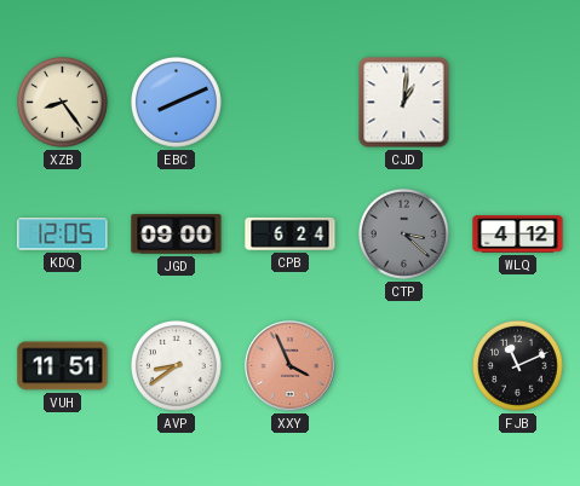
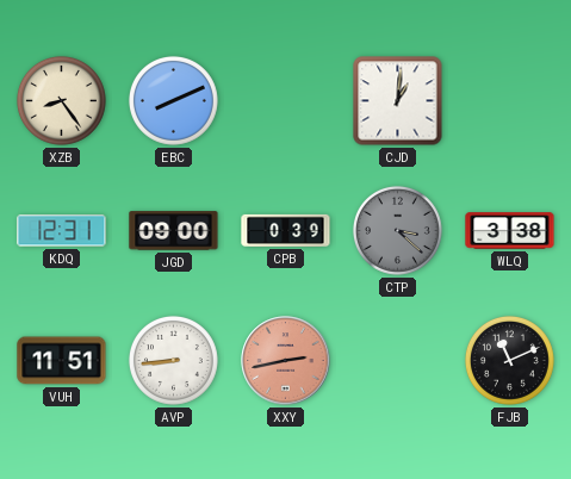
KDQ: 12:05 -> 12:31
CPB: 6:24 -> 0:39
WLQ: 4:12 -> 3:38
AVP: 8:39 -> 8:44
XXY: 3:56 -> 2:43
